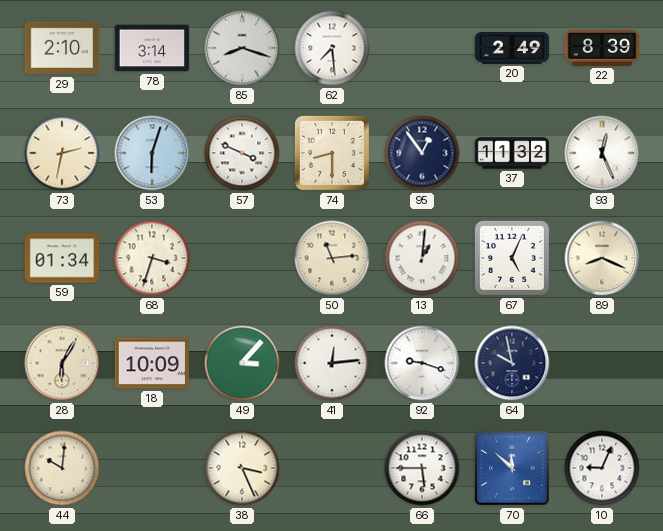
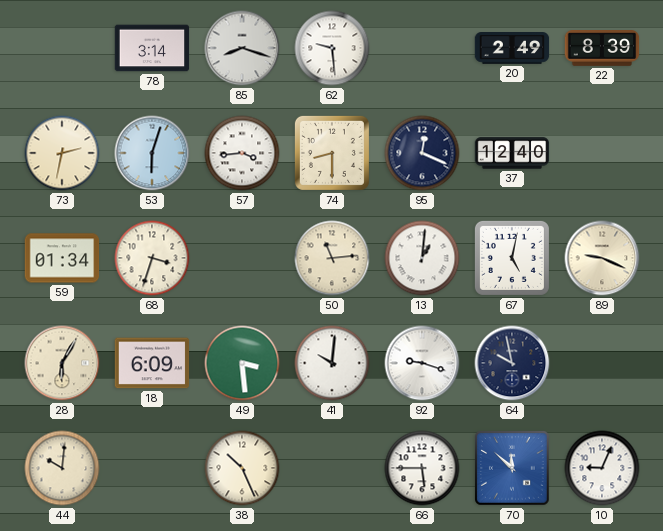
29: 2:10 -> none
62: 7:29 -> 9:29
57: 3:49 -> 3:44
95: 12:54 -> 12:19
37: 11:32 -> 12:40
93: 12:26 -> none
67: 5:04 -> 5:02
89: 8:19 -> 9:19
18: 10:09 -> 6:09
49: 3:07 -> 3:29
41: 12:14 -> 10:01
38: 3:26 -> 10:26
